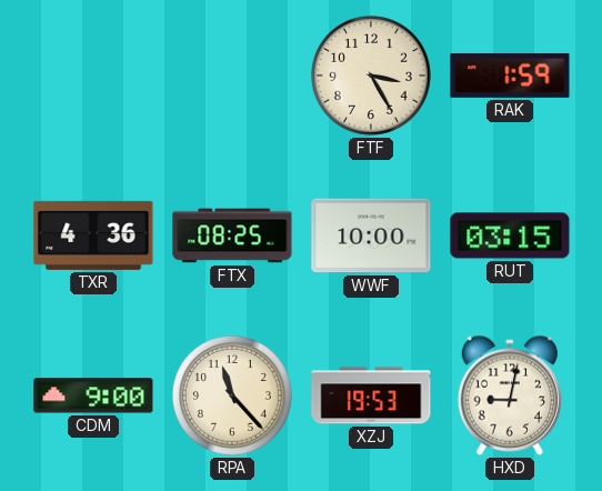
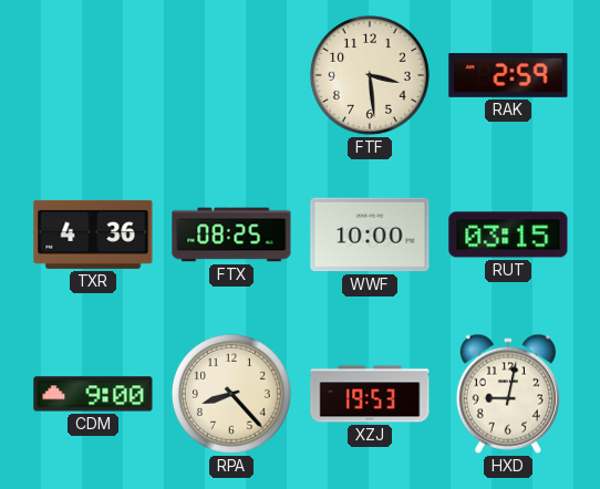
FTF: 3:25 -> 3:29
RAK: 1:59 -> 2:59
RPA: 11:23 -> 8:23
